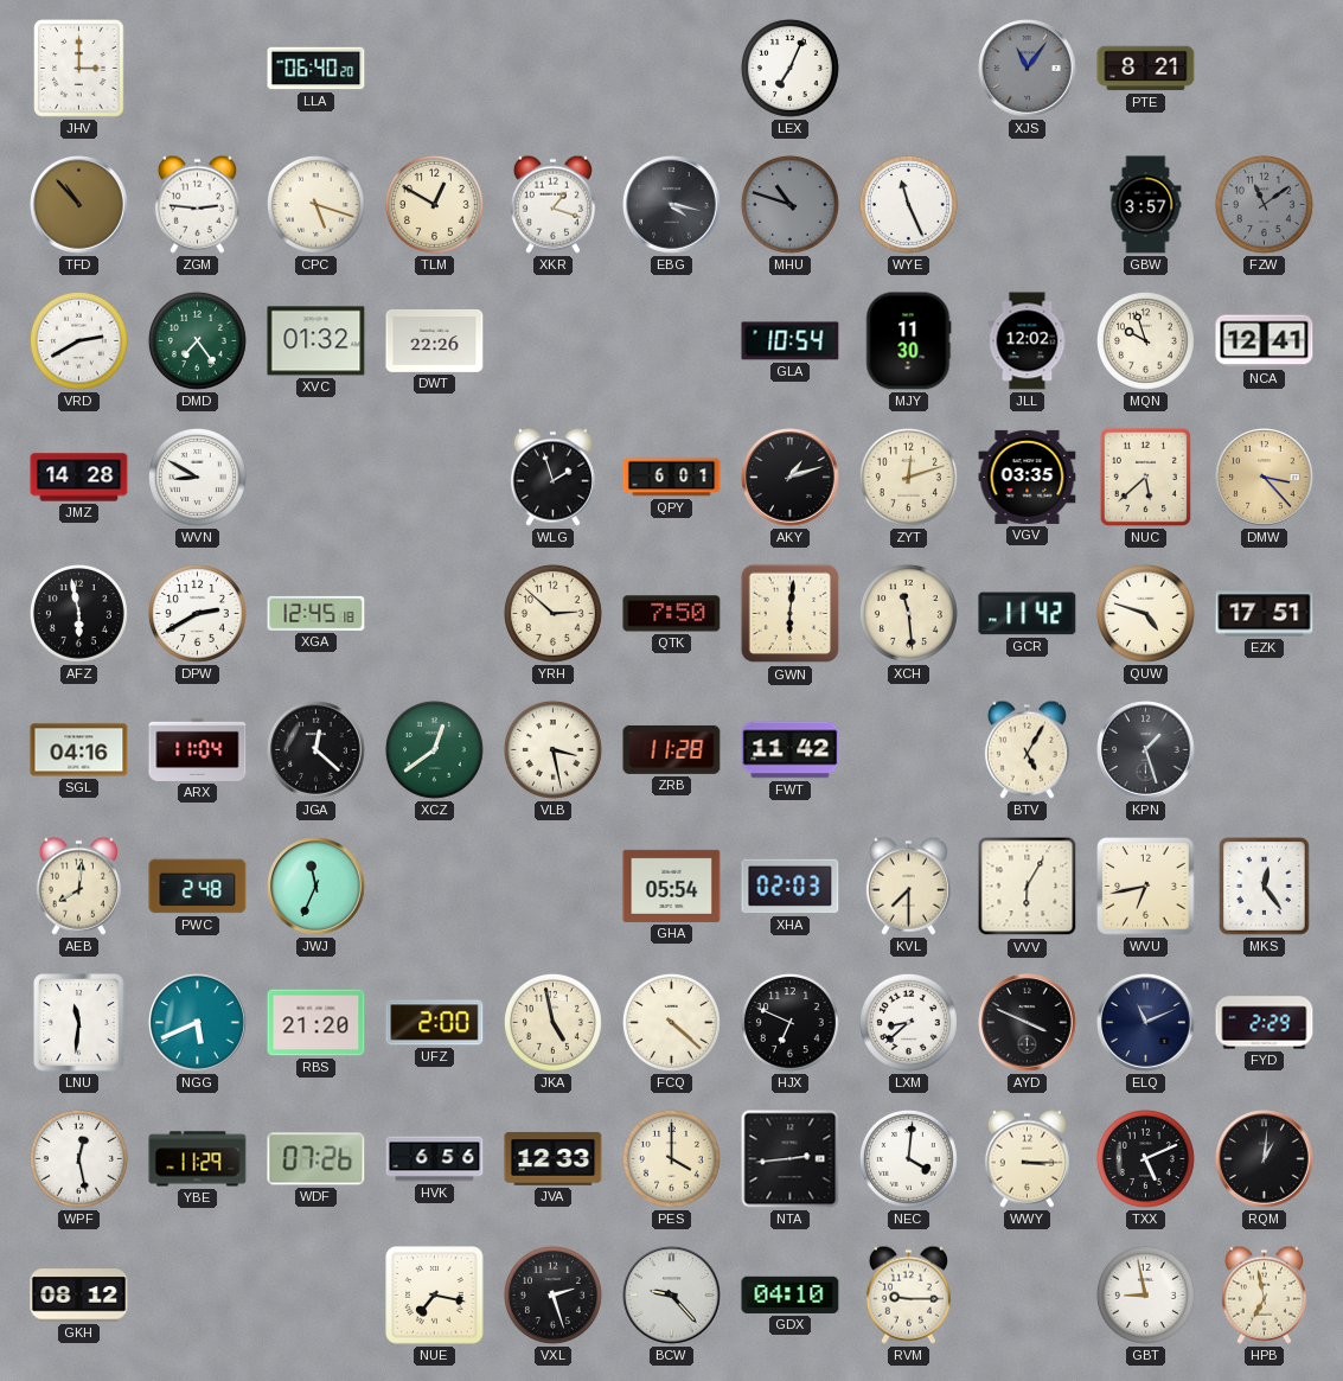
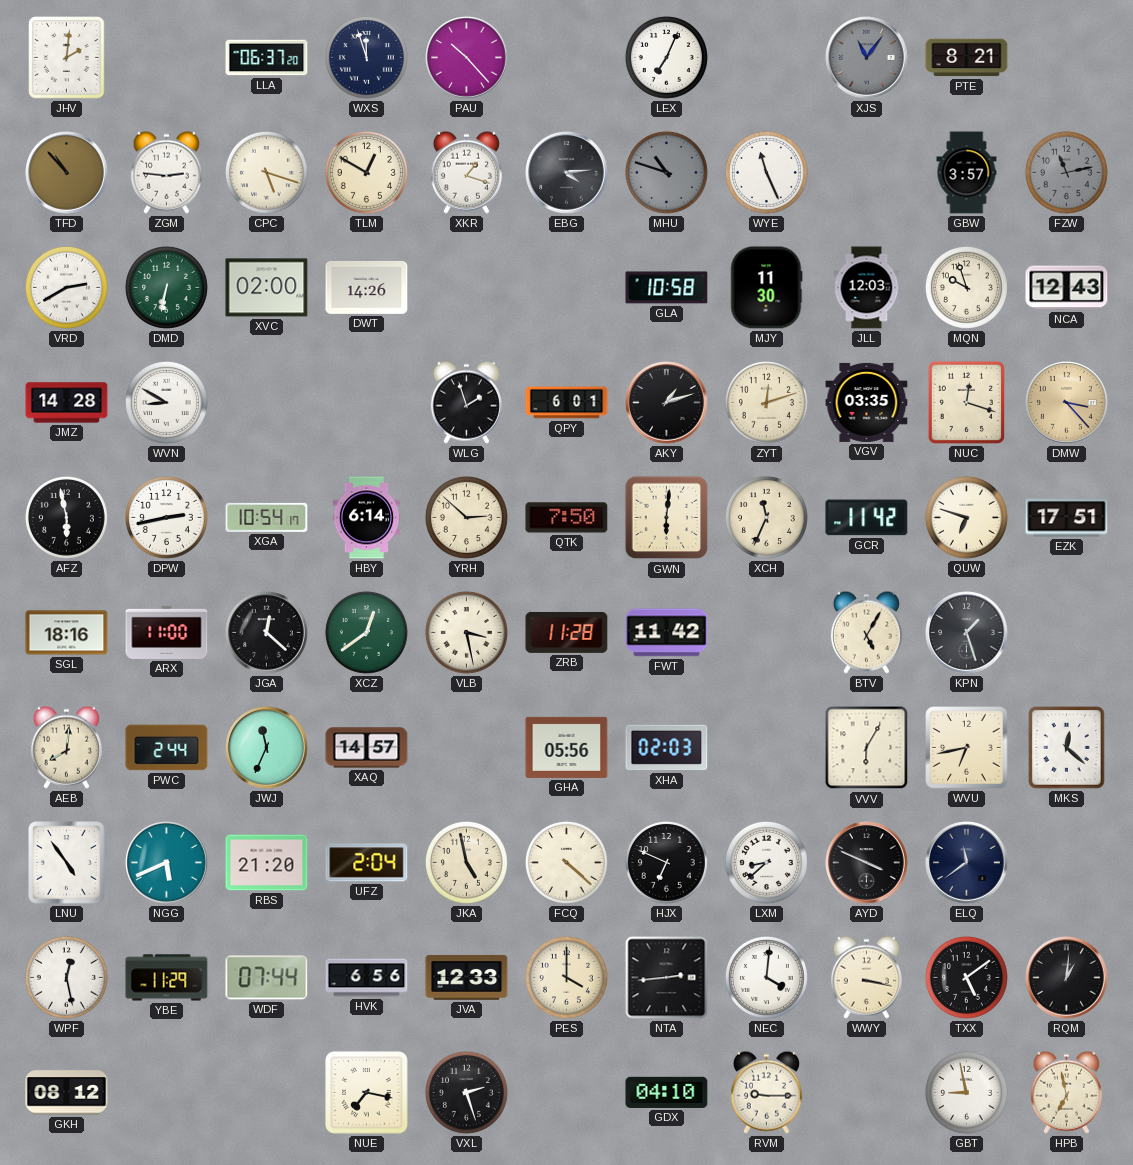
JHV: 3:00 -> 2:01
LLA: 06:40 -> 06:37
WXS: none -> 11:57
PAU: none -> 10:23
EBG: 4:17 -> 4:14
FZW: 11:09 -> 11:13
DMD: 7:24 -> 6:32
XVC: 01:32 -> 02:00
DWT: 22:26 -> 14:26
GLA: 10:54 -> 10:58
JLL: 12:02 -> 12:03
NCA: 12:41 -> 12:43
NUC: 5:38 -> 12:18
DPW: 2:40 -> 2:43
XGA: 12:45 -> 10:54
HBY: none -> 6:14
XCH: 11:29 -> 11:34
QUW: 4:48 -> 6:48
SGL: 04:16 -> 18:16
ARX: 11:04 -> 11:00
PWC: 2:48 -> 2:44
XAQ: none -> 14:57
GHA: 05:54 -> 05:56
KVL: 7:30 -> none
MKS: 12:24 -> 12:22
LNU: 11:31 -> 4:54
UFZ: 2:00 -> 2:04
ELQ: 11:11 -> 11:39
FYD: 2:29 -> none
WDF: 07:26 -> 07:44
WWY: 3:15 -> 3:17
TXX: 5:11 -> 5:09
BCW: 9:23 -> none
